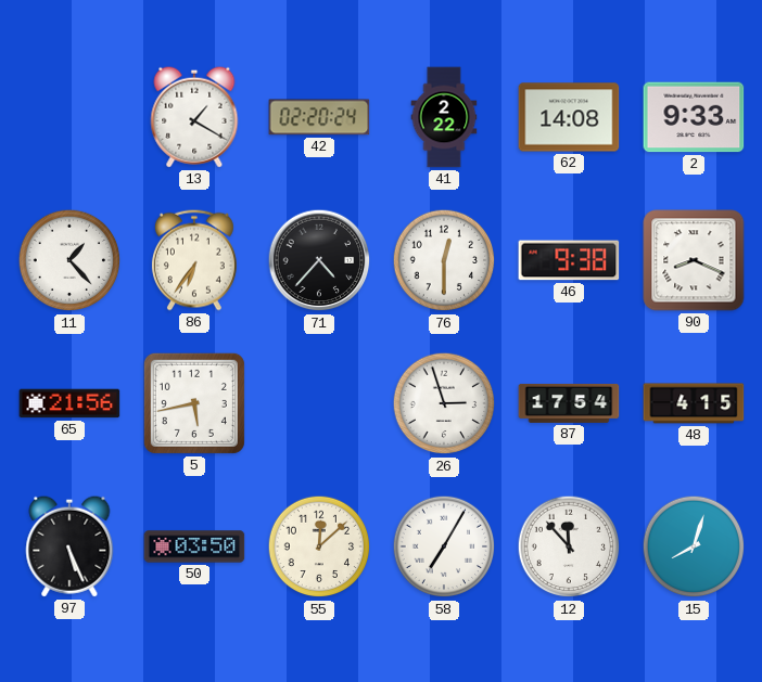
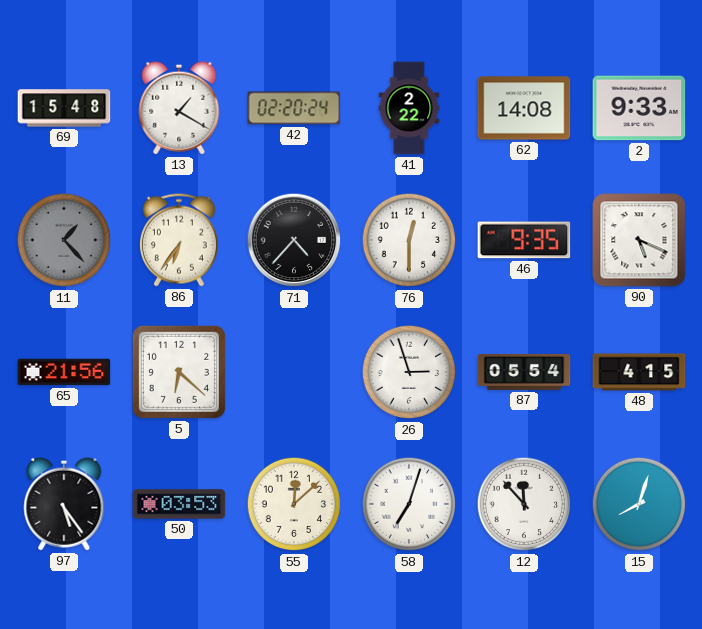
69: none -> 15:48
11 dial: white -> grey
46: 9:38 -> 9:35
90: 8:19 -> 5:19
5: 5:43 -> 6:22
87: 17:54 -> 05:54
97: 5:26 -> 5:24
50: 03:50 -> 03:53
58: 7:05 -> 7:03
